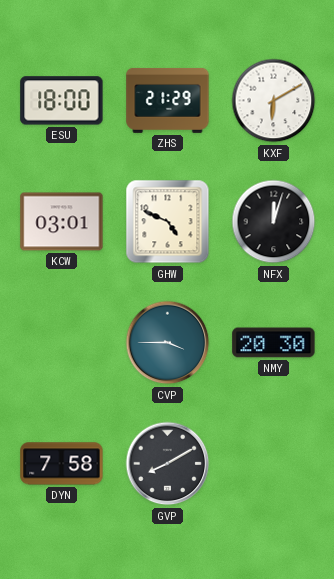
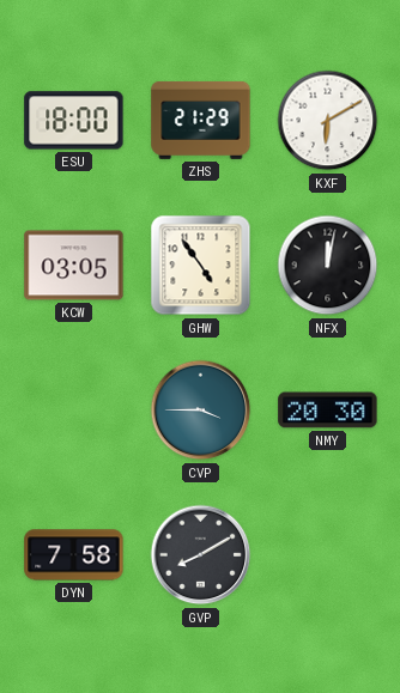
KCW: 03:01 -> 03:05
GHW: 4:49 -> 4:54
NFX: 12:03 -> 12:02
